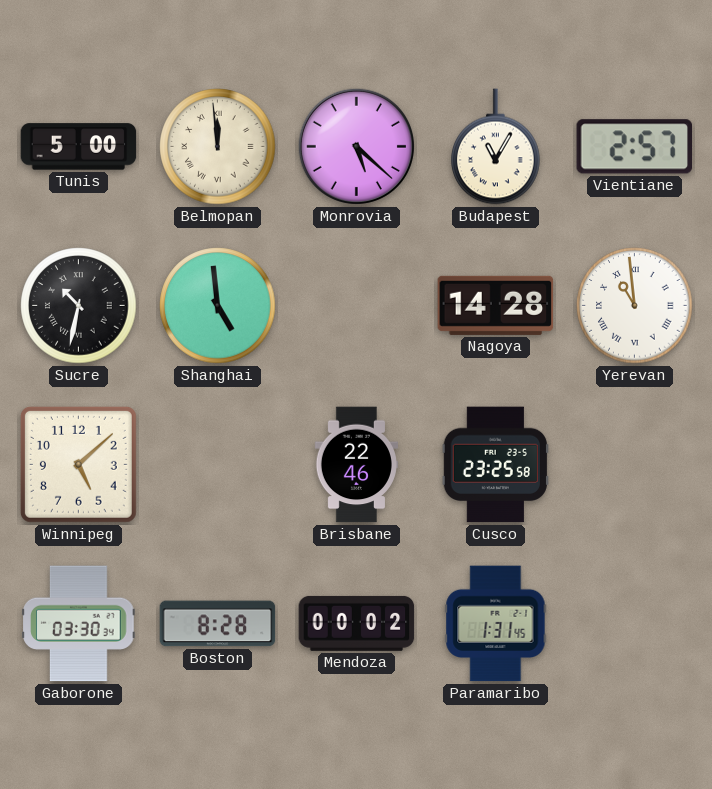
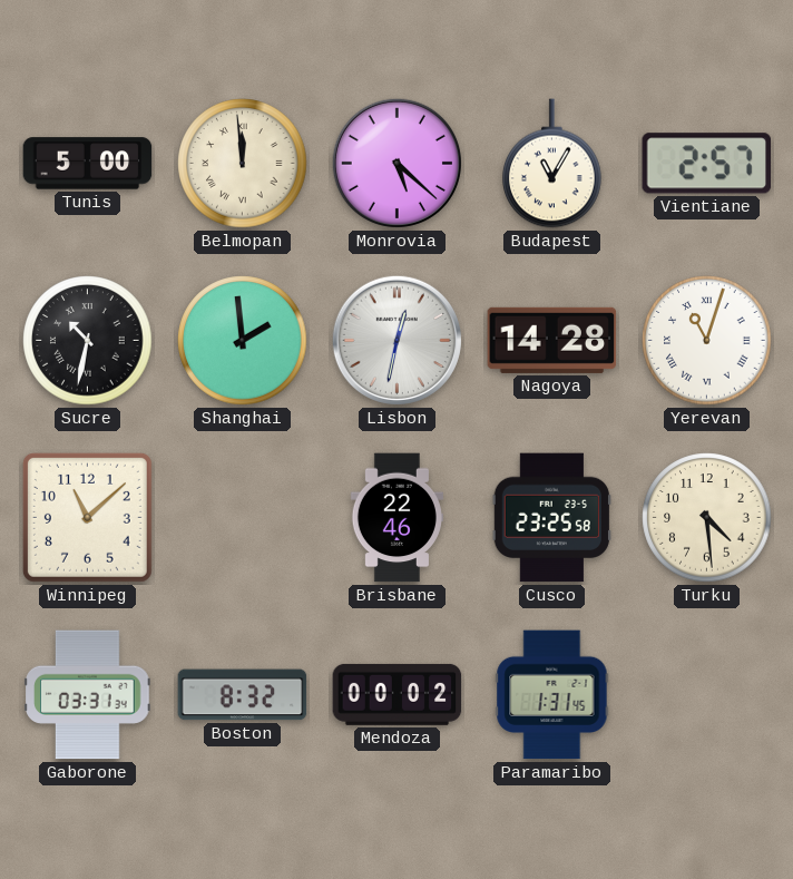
Shanghai: 4:59 -> 1:59
Lisbon: none -> 12:32
Yerevan: 10:59 -> 11:03
Winnipeg: 5:08 -> 11:08
Turku: none -> 4:29
Gaborone: 03:30 -> 03:31
Boston: 8:28 -> 8:32
